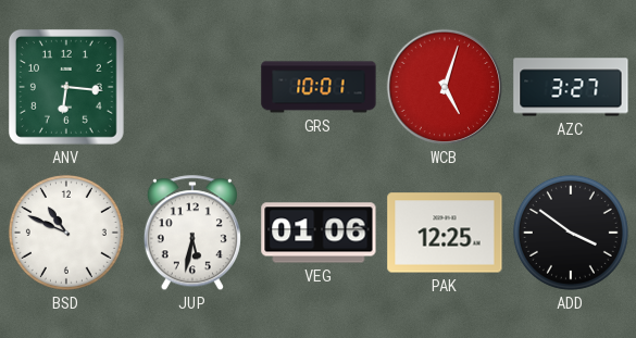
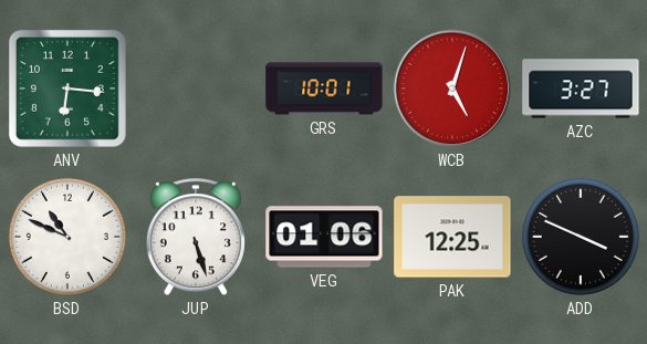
JUP: 5:32 -> 5:27
ADD: 3:51 -> 3:49
